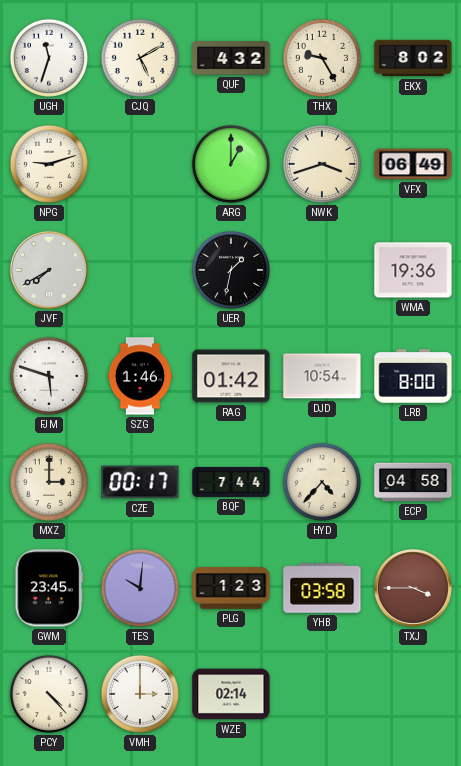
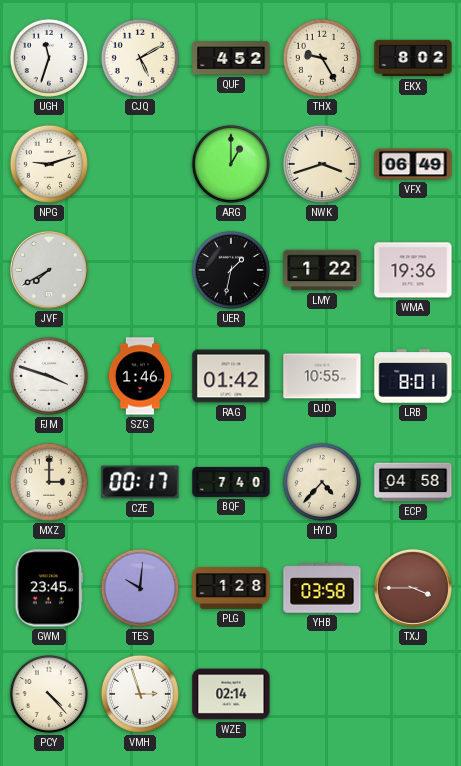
QUF: 4:32 -> 4:52
LMY: none -> 1:22
FJM: 5:48 -> 3:48
DJD: 10:54 -> 10:55
LRB: 8:00 -> 8:01
BQF: 7:44 -> 7:40
PLG: 1:23 -> 1:28
VMH: 3:00 -> 2:57
